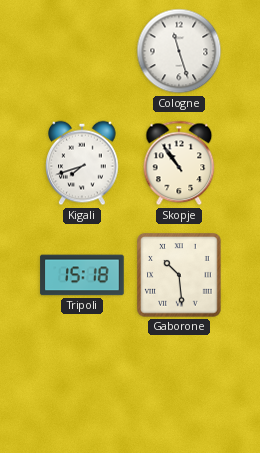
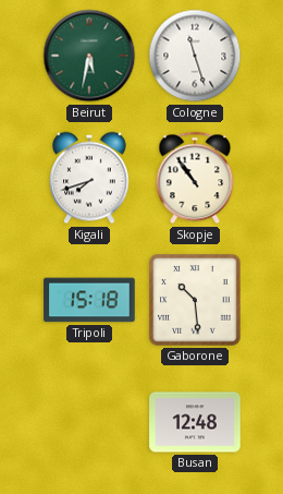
Beirut: none -> 5:32
Busan: none -> 12:48
